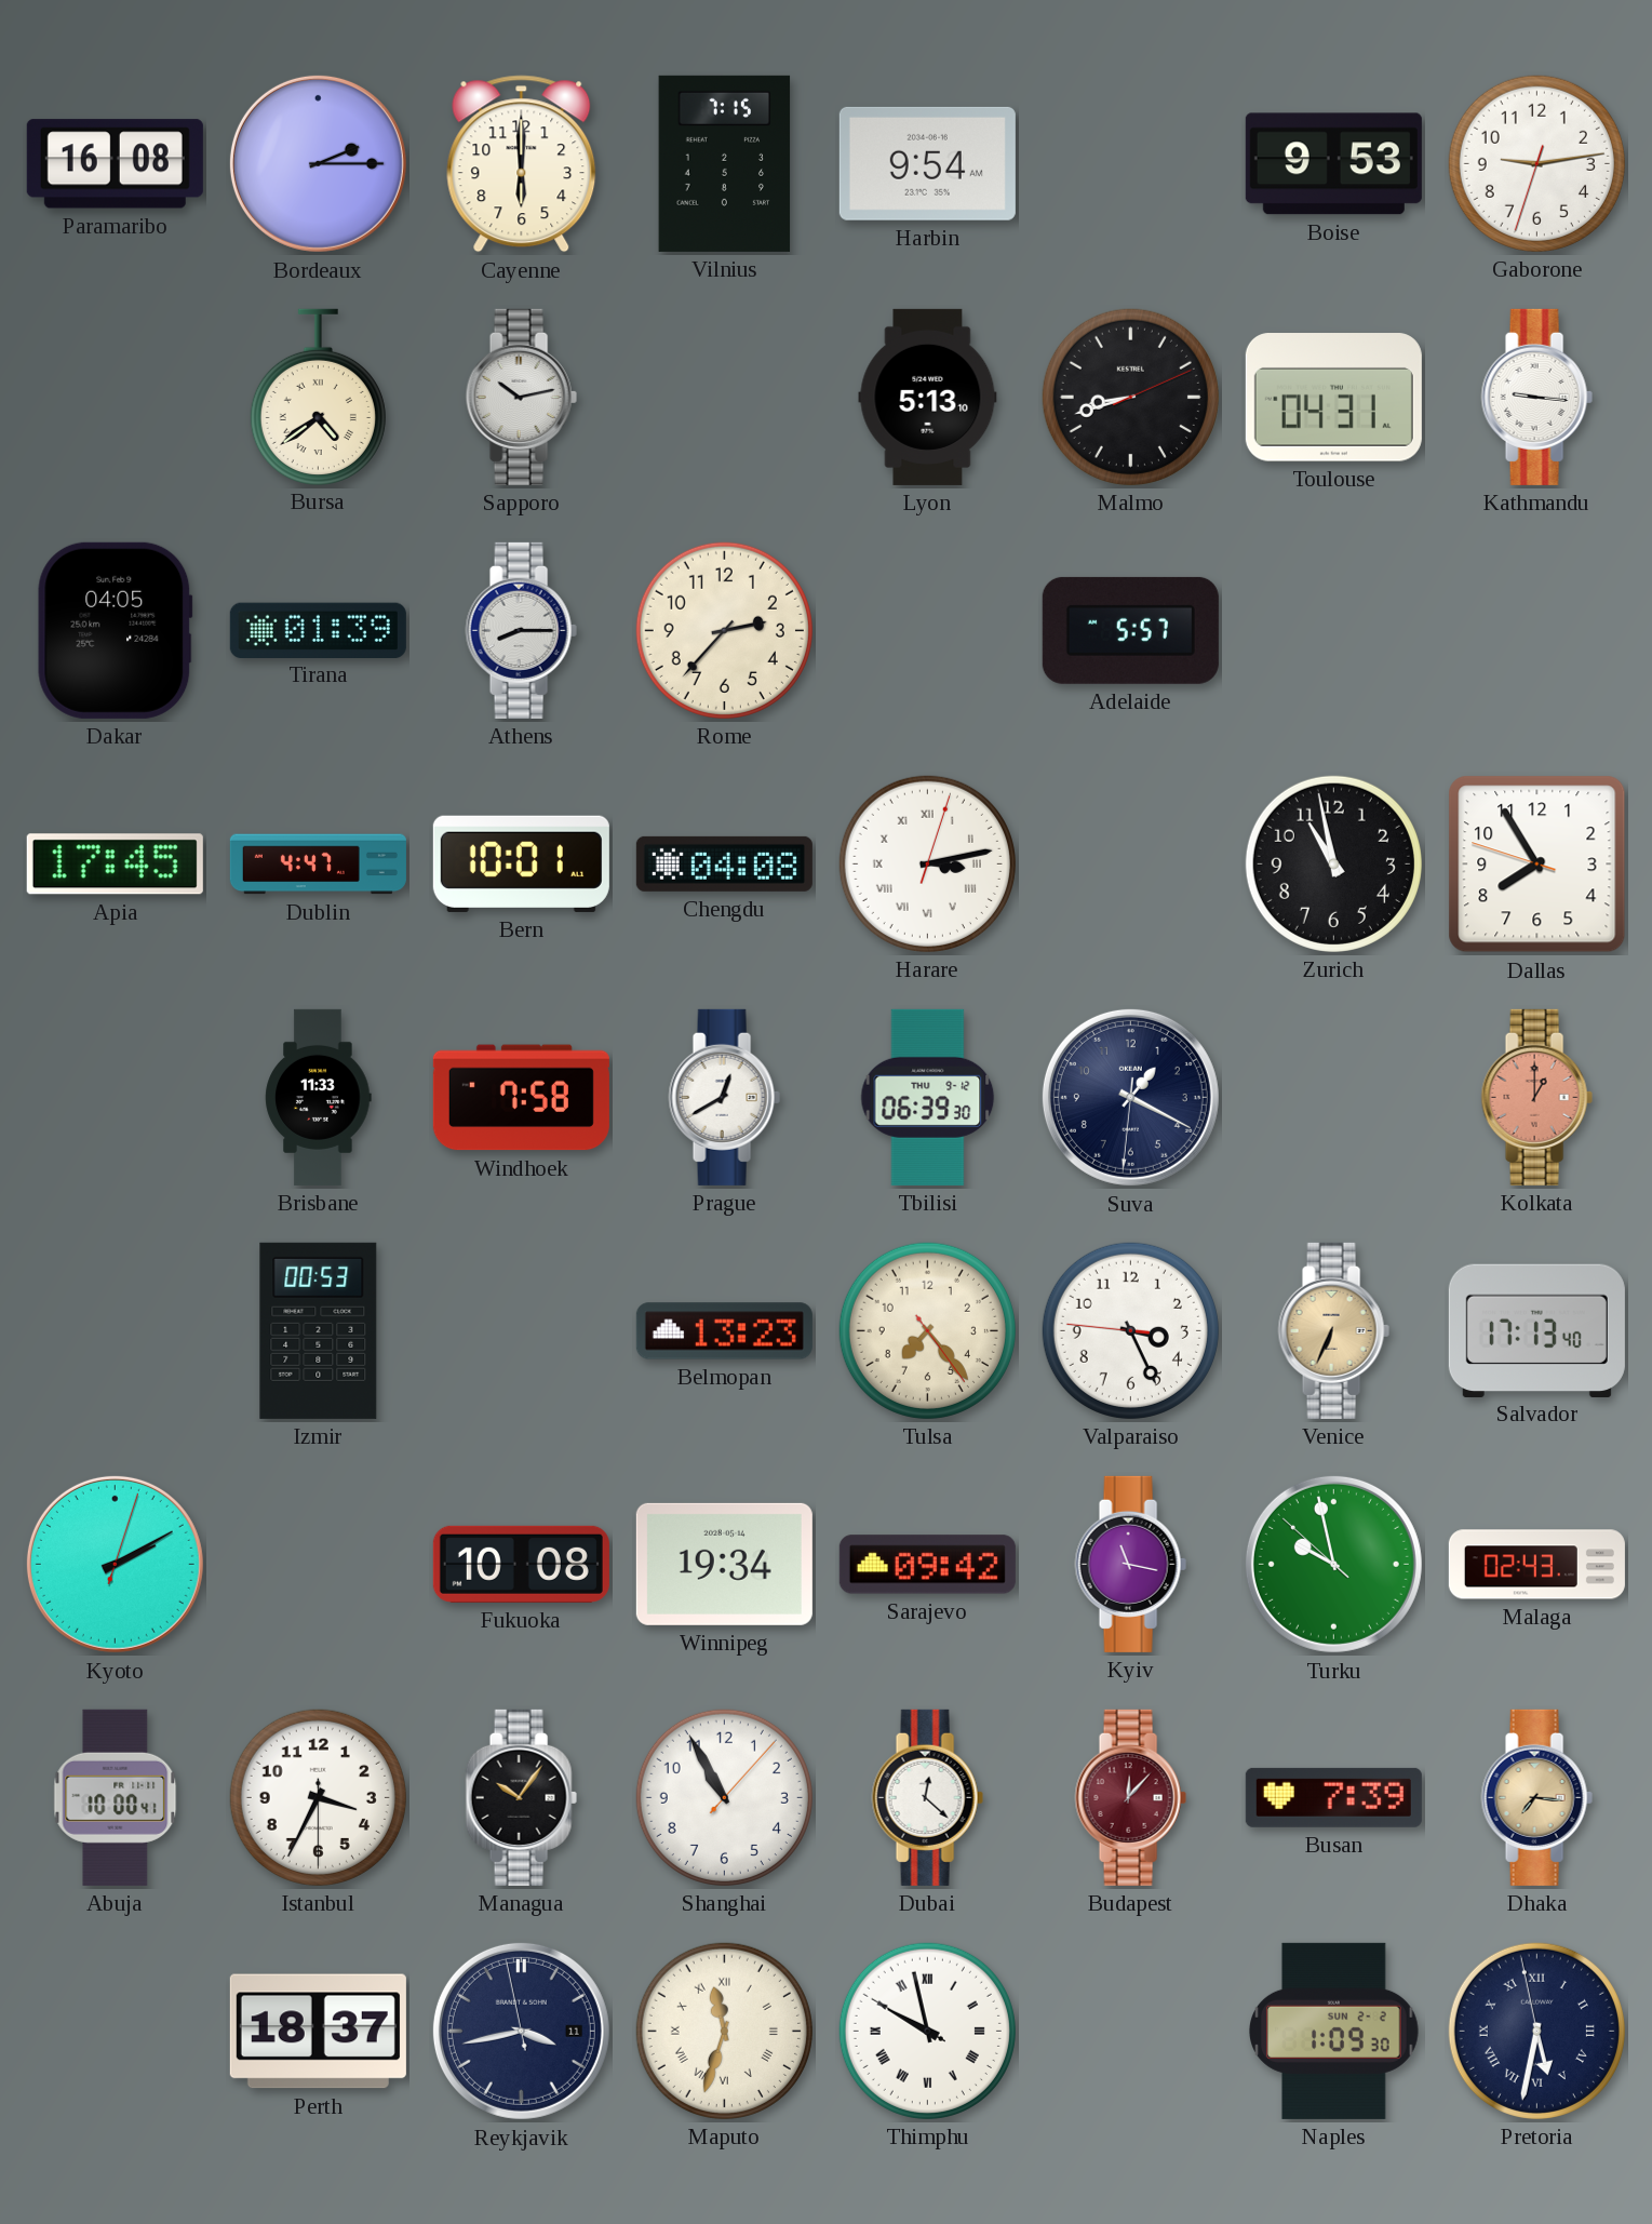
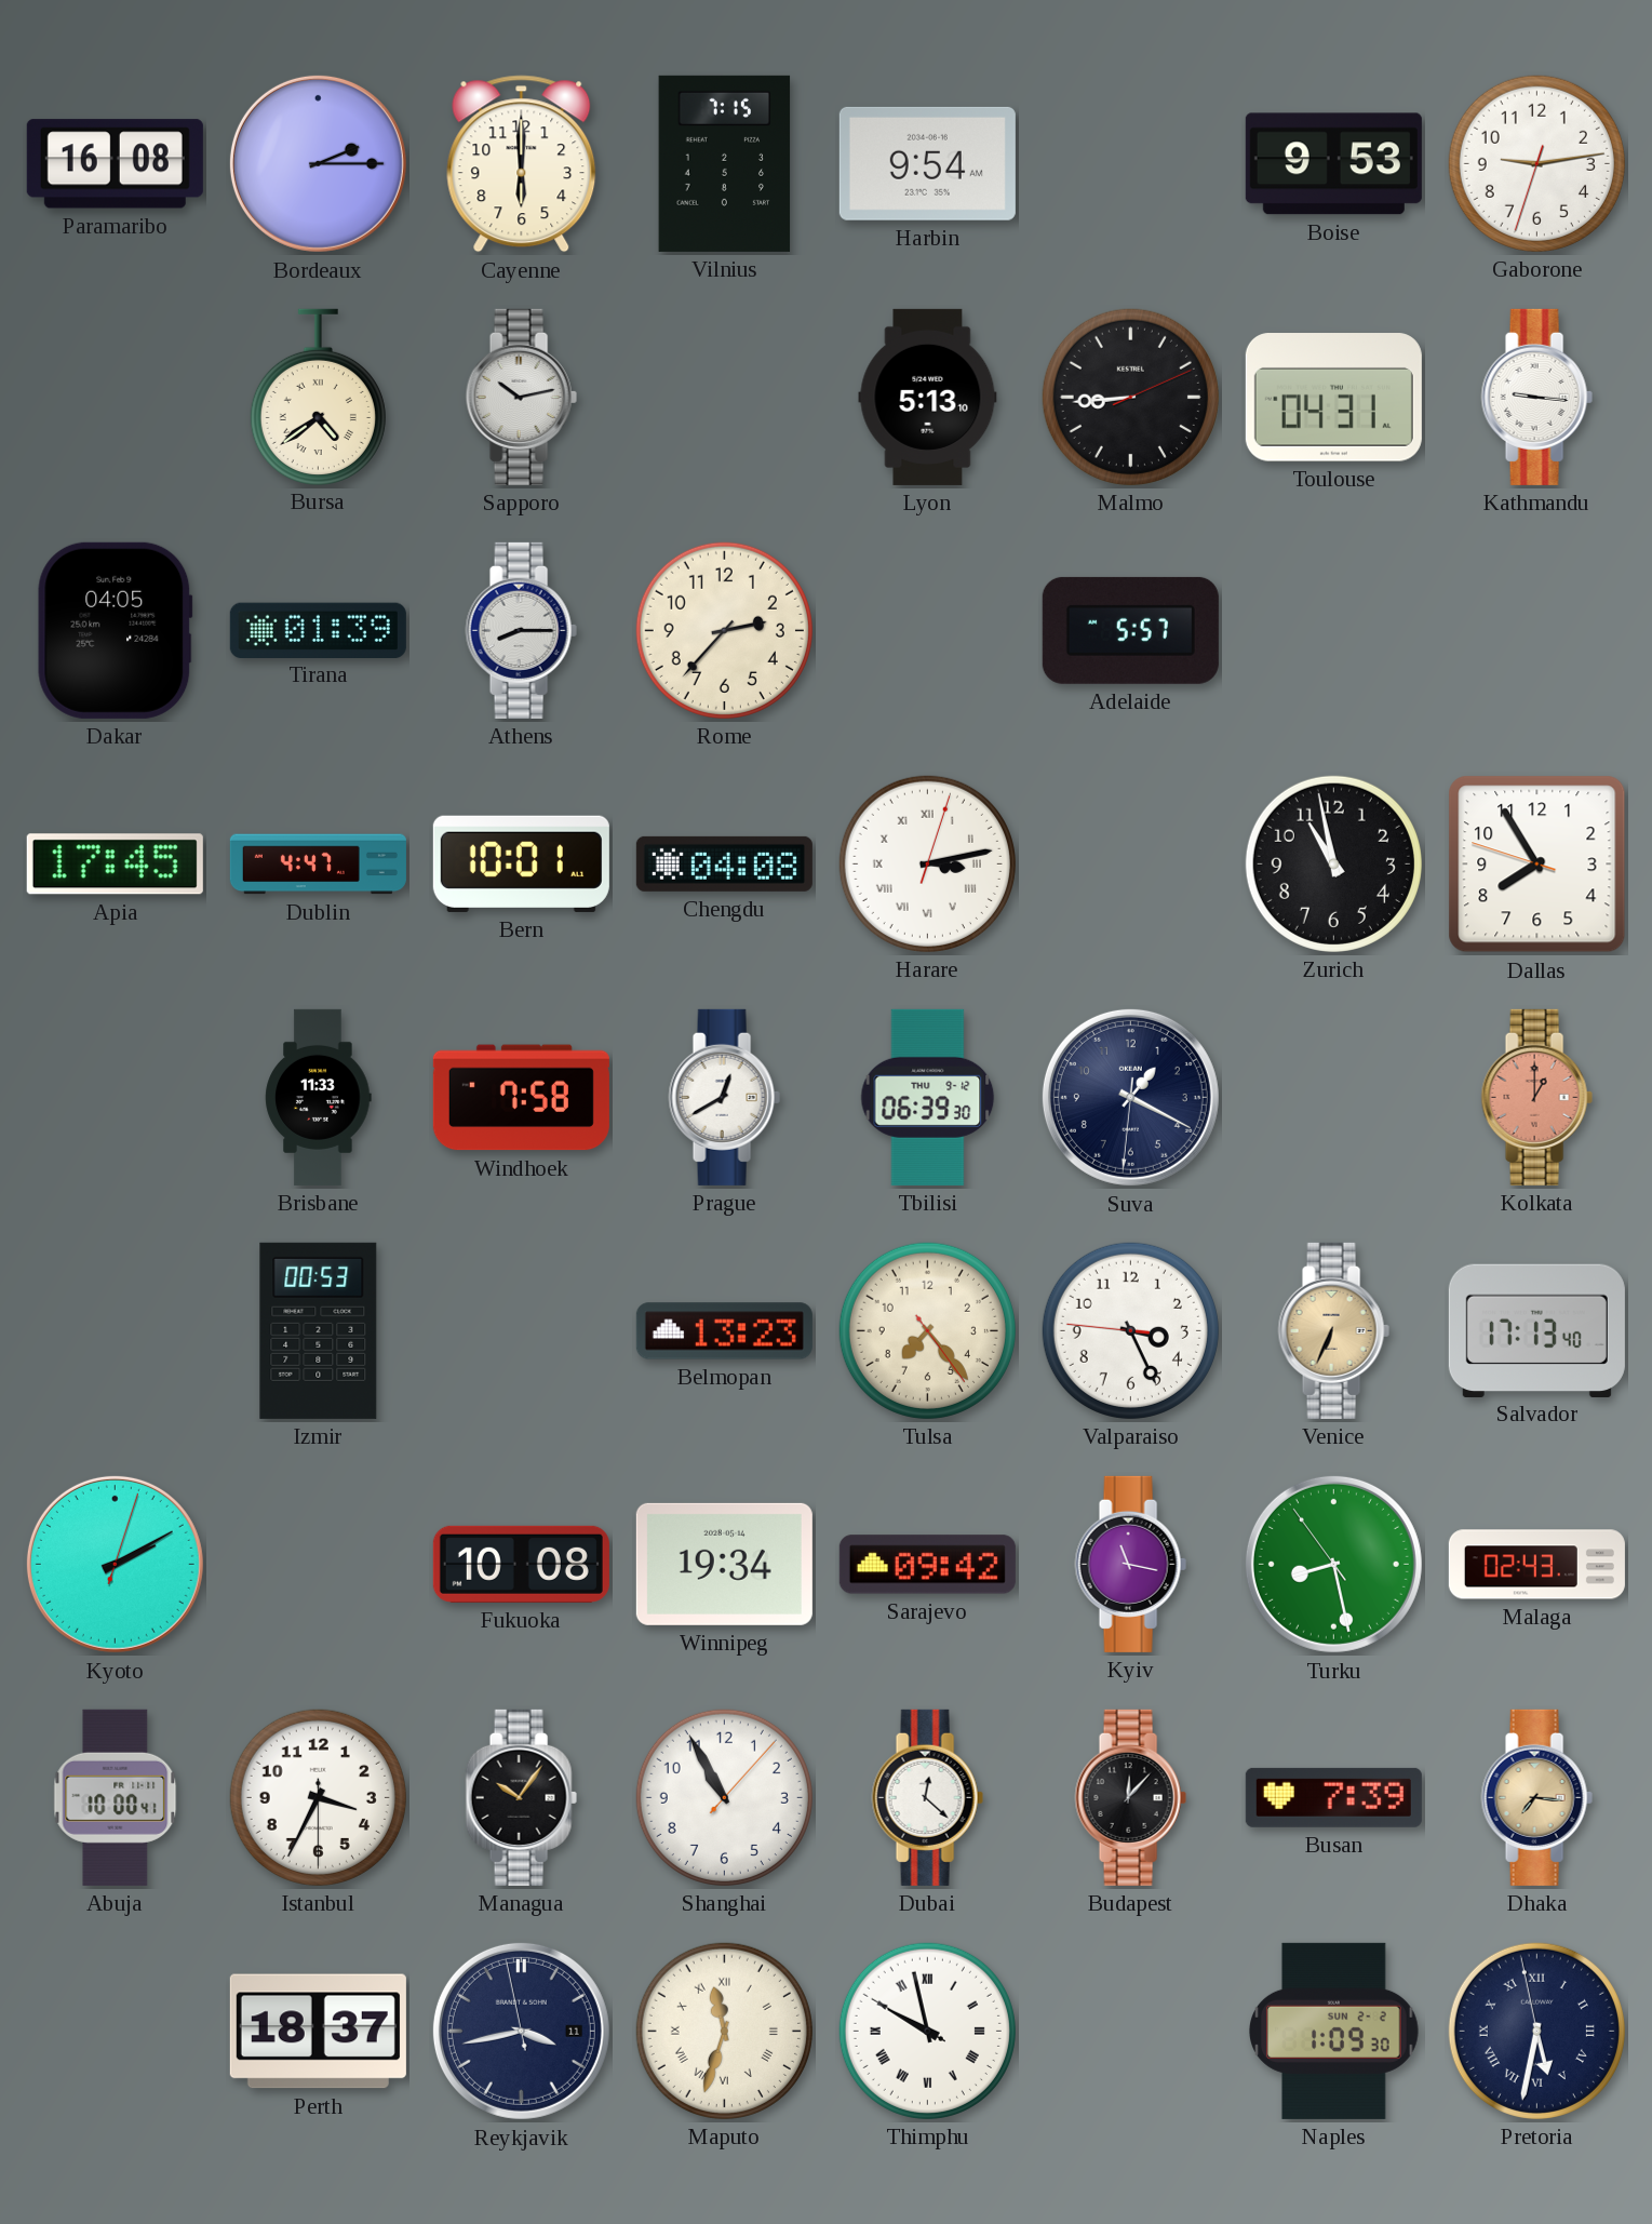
Malmo: 8:42 -> 8:44
Turku: 9:57 -> 8:27
Budapest dial: burgundy -> black
